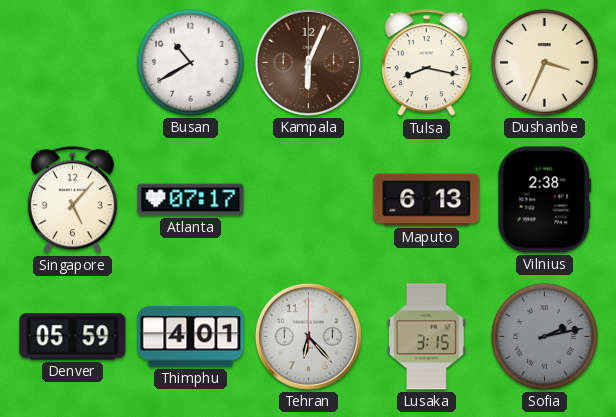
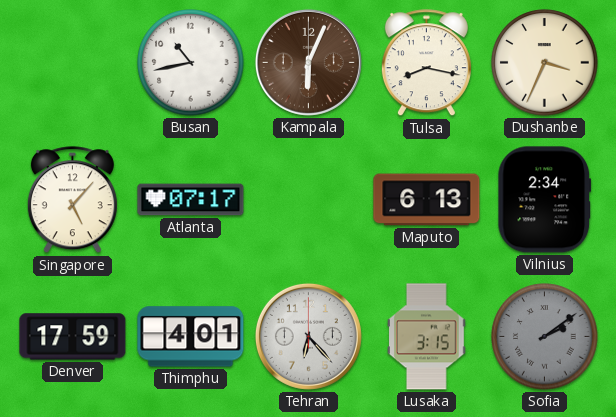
Busan: 10:40 -> 10:43
Vilnius: 2:38 -> 2:34
Denver: 05:59 -> 17:59
Sofia: 2:13 -> 2:09
